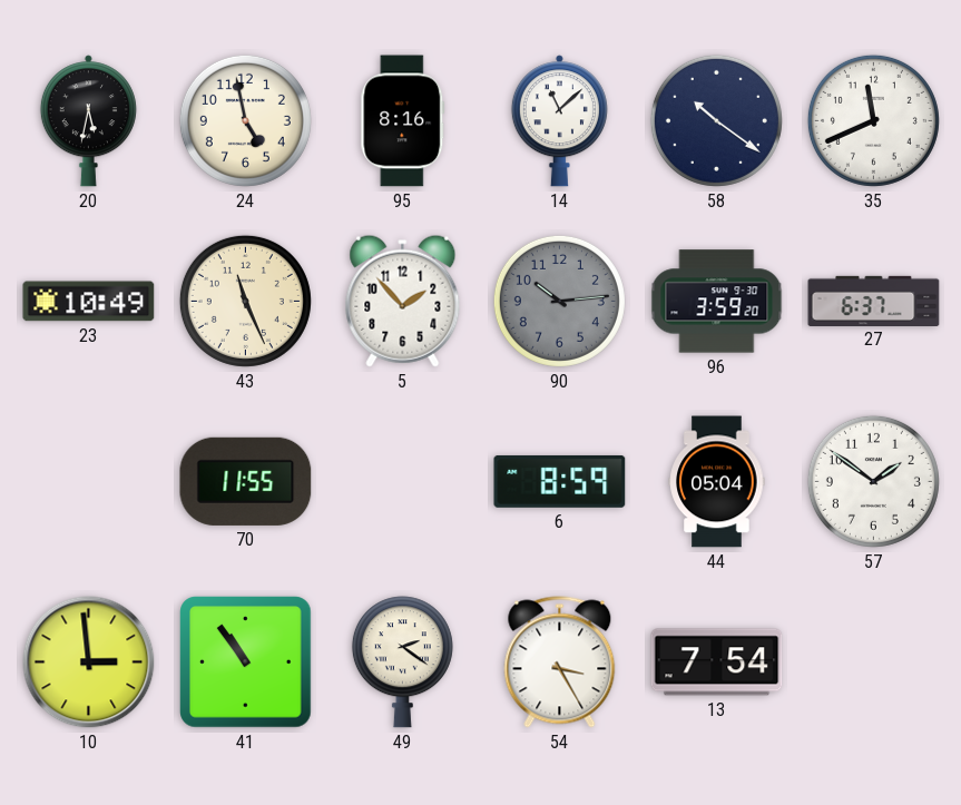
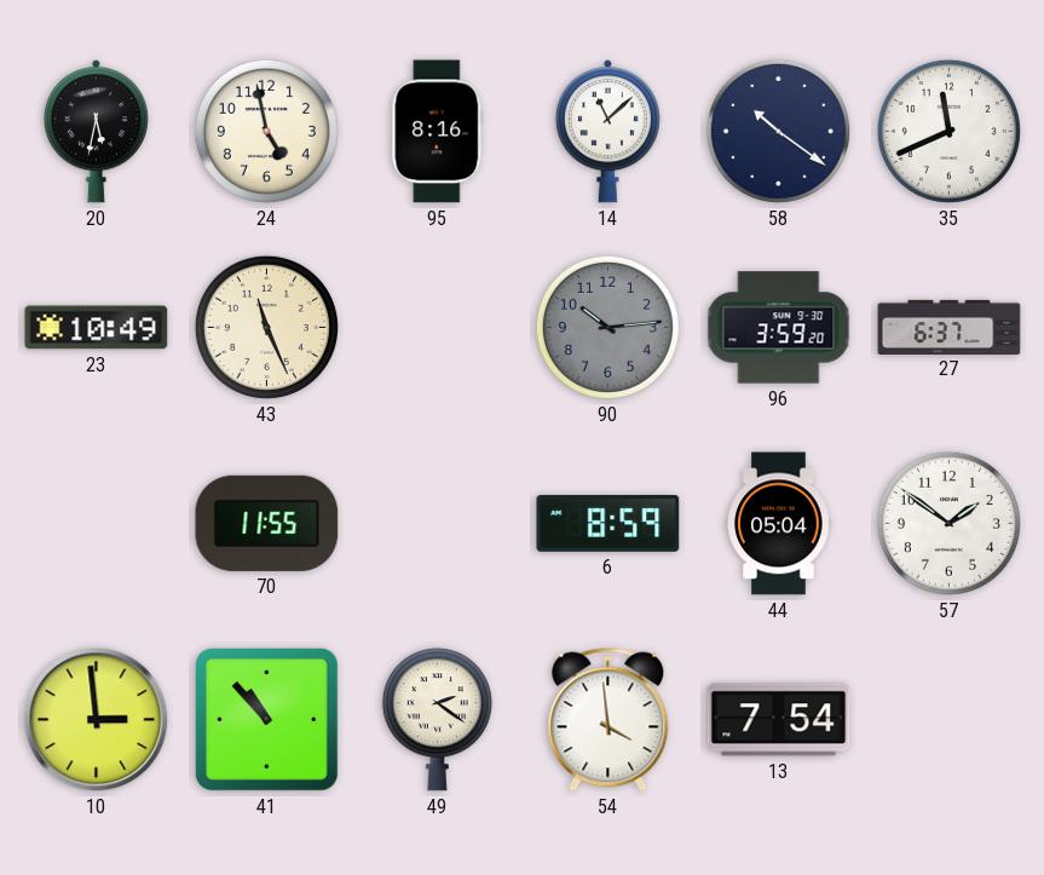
5: 1:53 -> none
41: 10:54 -> 10:53
54: 3:25 -> 3:59
